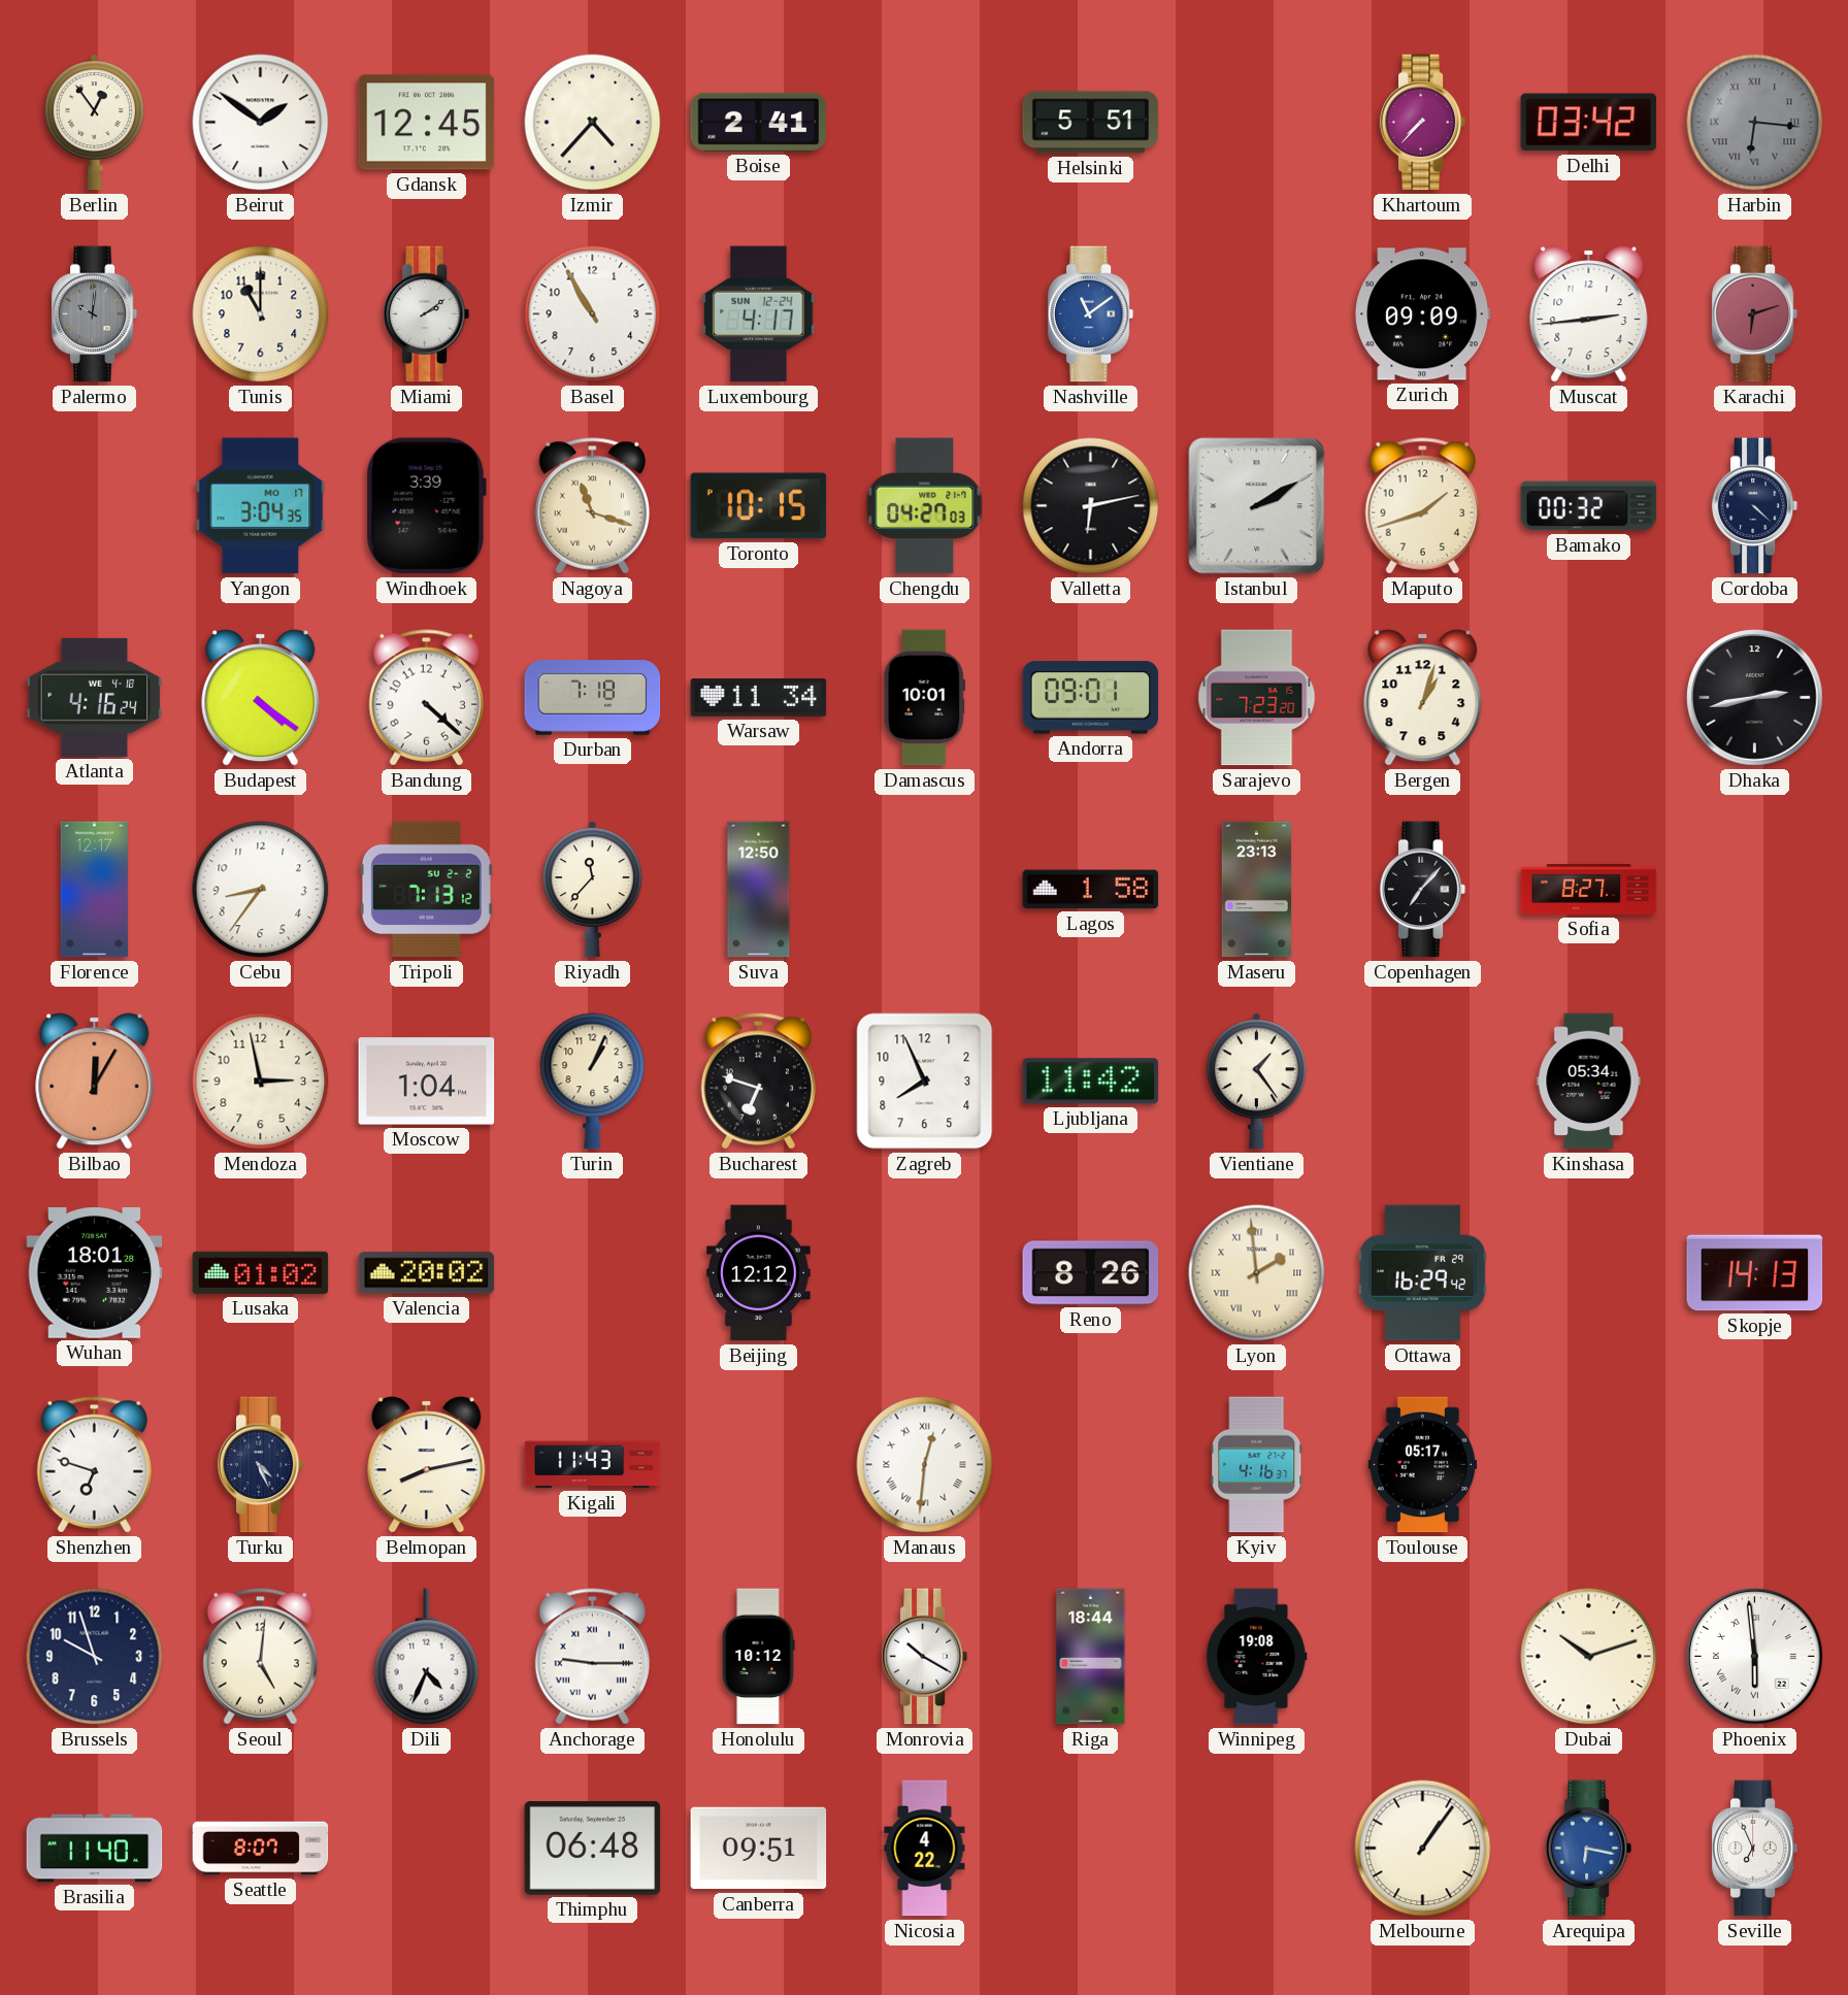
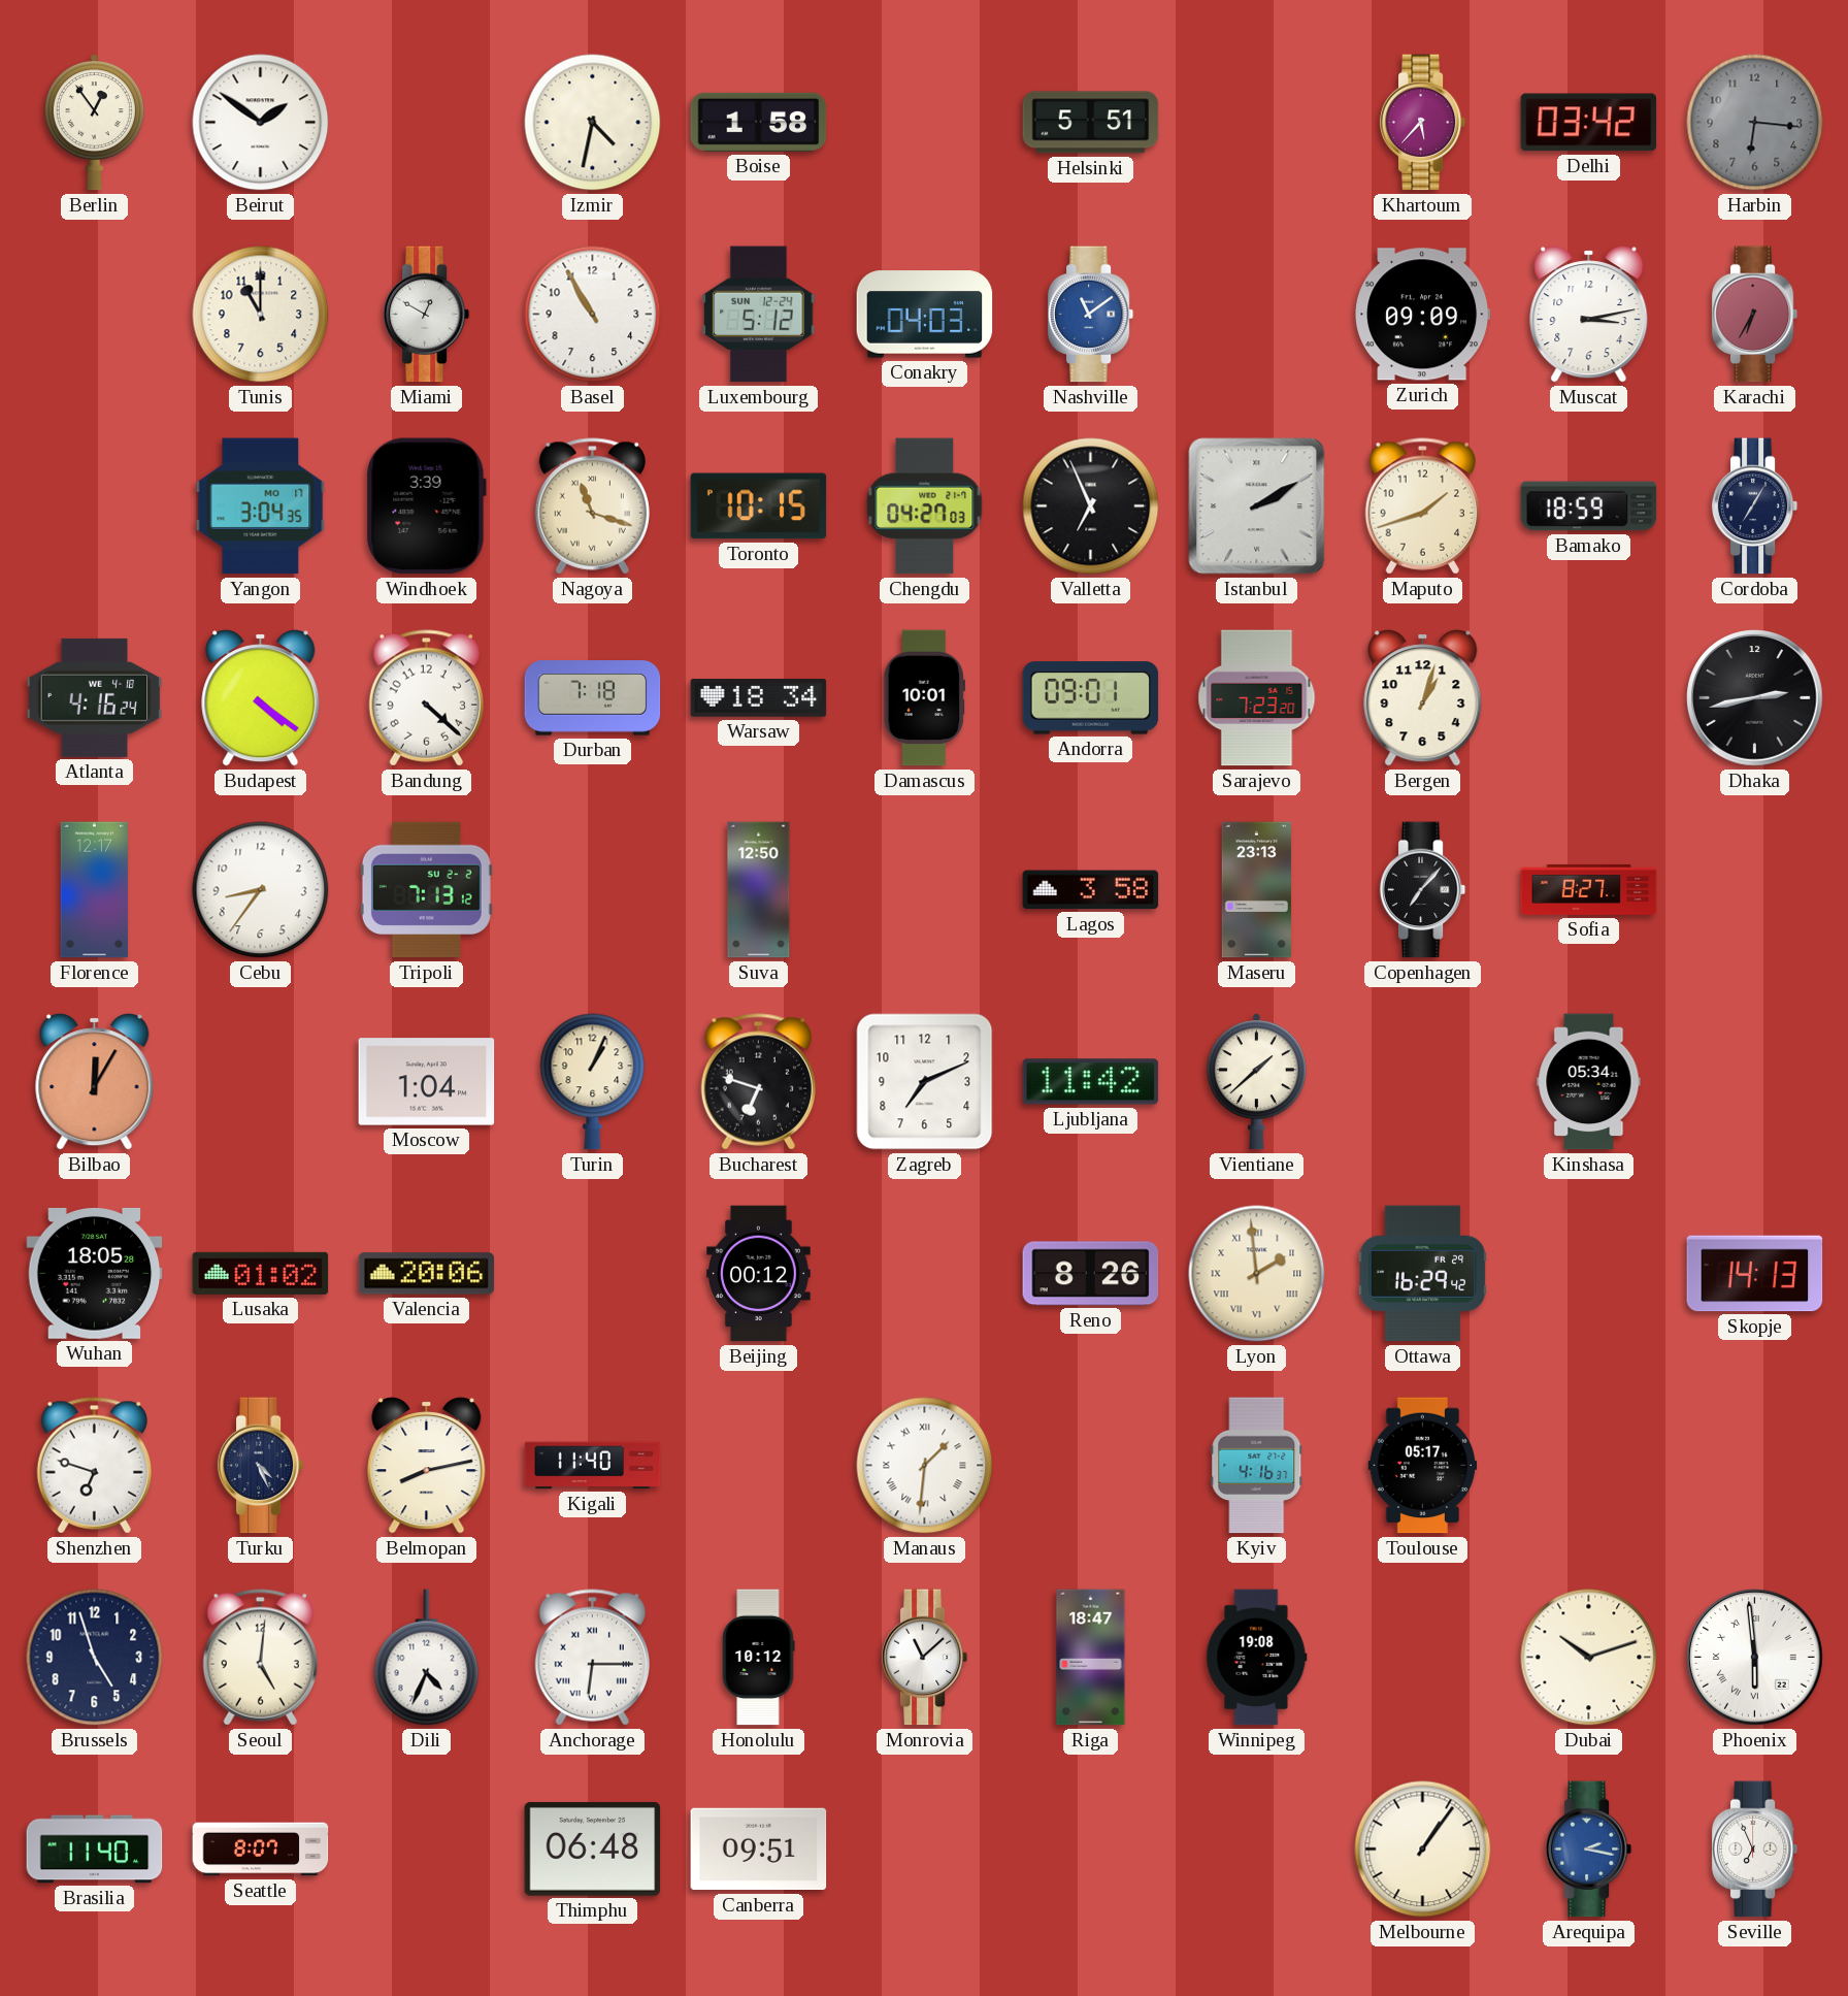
Gdansk: 12:45 -> none
Izmir: 4:37 -> 4:32
Boise: 2:41 -> 1:58
Khartoum: 7:37 -> 5:37
Harbin numerals: Roman -> Arabic
Palermo: 10:01 -> none
Miami: 2:09 -> 12:50
Luxembourg: 4:17 -> 5:12
Conakry: none -> 04:03
Muscat: 2:44 -> 3:13
Karachi: 6:12 -> 6:35
Valletta: 6:13 -> 6:56
Bamako: 00:32 -> 18:59
Cordoba: 4:22 -> 7:05
Warsaw: 11:34 -> 18:34
Riyadh: 11:37 -> none
Lagos: 1:58 -> 3:58
Mendoza: 2:58 -> none
Zagreb: 7:56 -> 7:11
Vientiane: 1:24 -> 1:38
Wuhan: 18:01 -> 18:05
Valencia: 20:02 -> 20:06
Beijing: 12:12 -> 00:12
Kigali: 11:43 -> 11:40
Manaus: 12:31 -> 1:31
Brussels: 9:57 -> 4:57
Anchorage: 9:15 -> 6:15
Monrovia: 10:20 -> 11:08
Riga: 18:44 -> 18:47
Nicosia: 4:22 -> none
Arequipa: 6:17 -> 2:17
